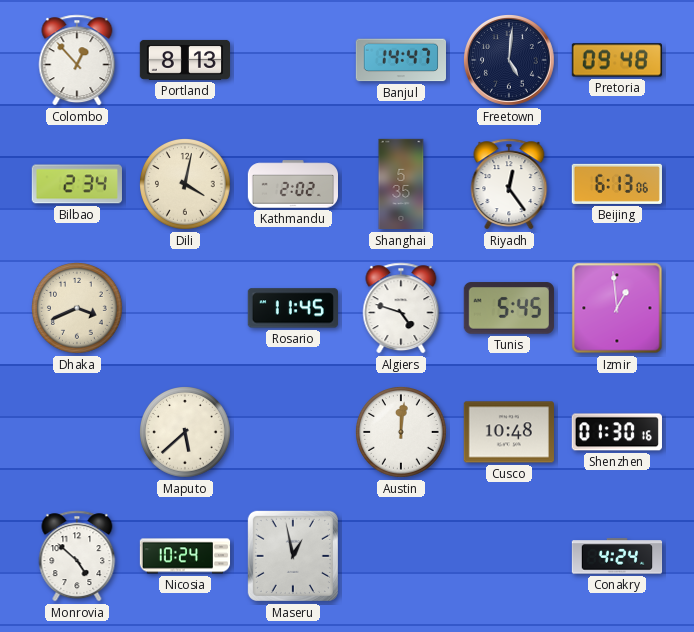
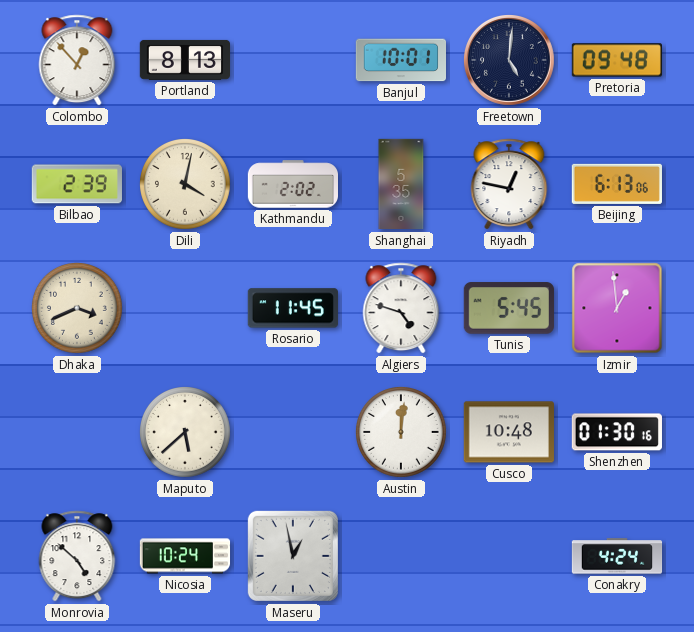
Banjul: 14:47 -> 10:01
Bilbao: 2:34 -> 2:39
Riyadh: 12:24 -> 12:47
